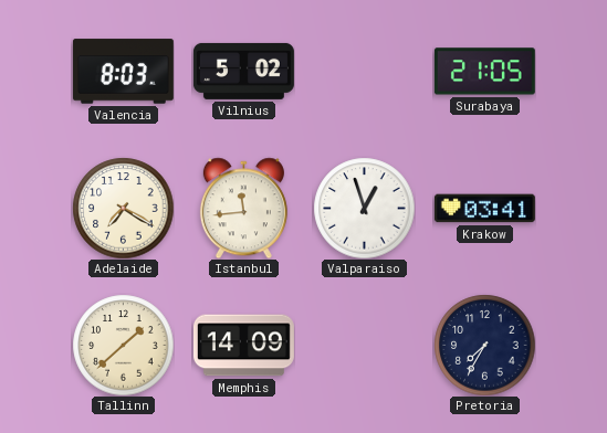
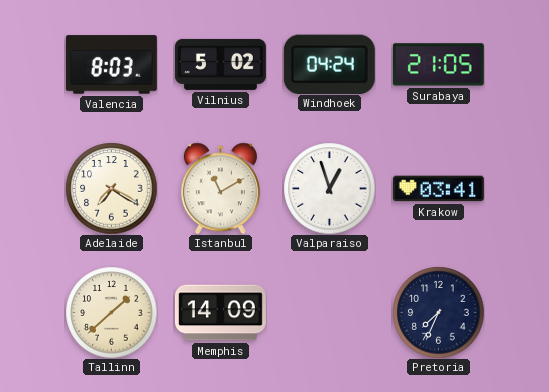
Windhoek: none -> 04:24
Istanbul: 11:44 -> 11:10
Pretoria: 7:35 -> 7:34
